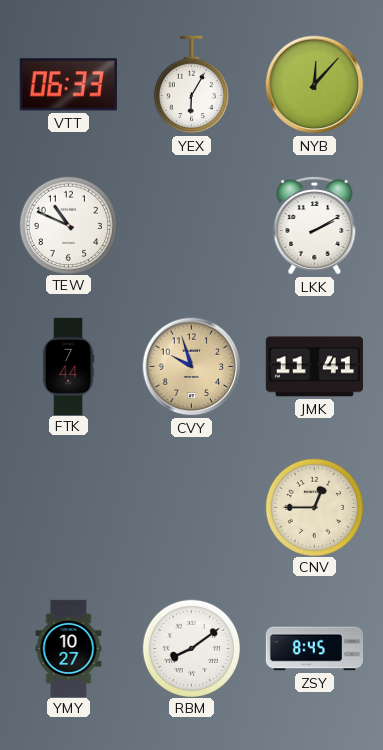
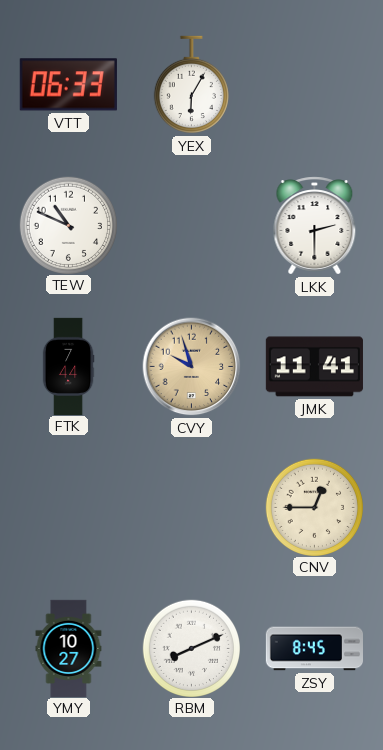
NYB: 12:07 -> none
LKK: 2:10 -> 2:30
RBM: 8:09 -> 8:11
